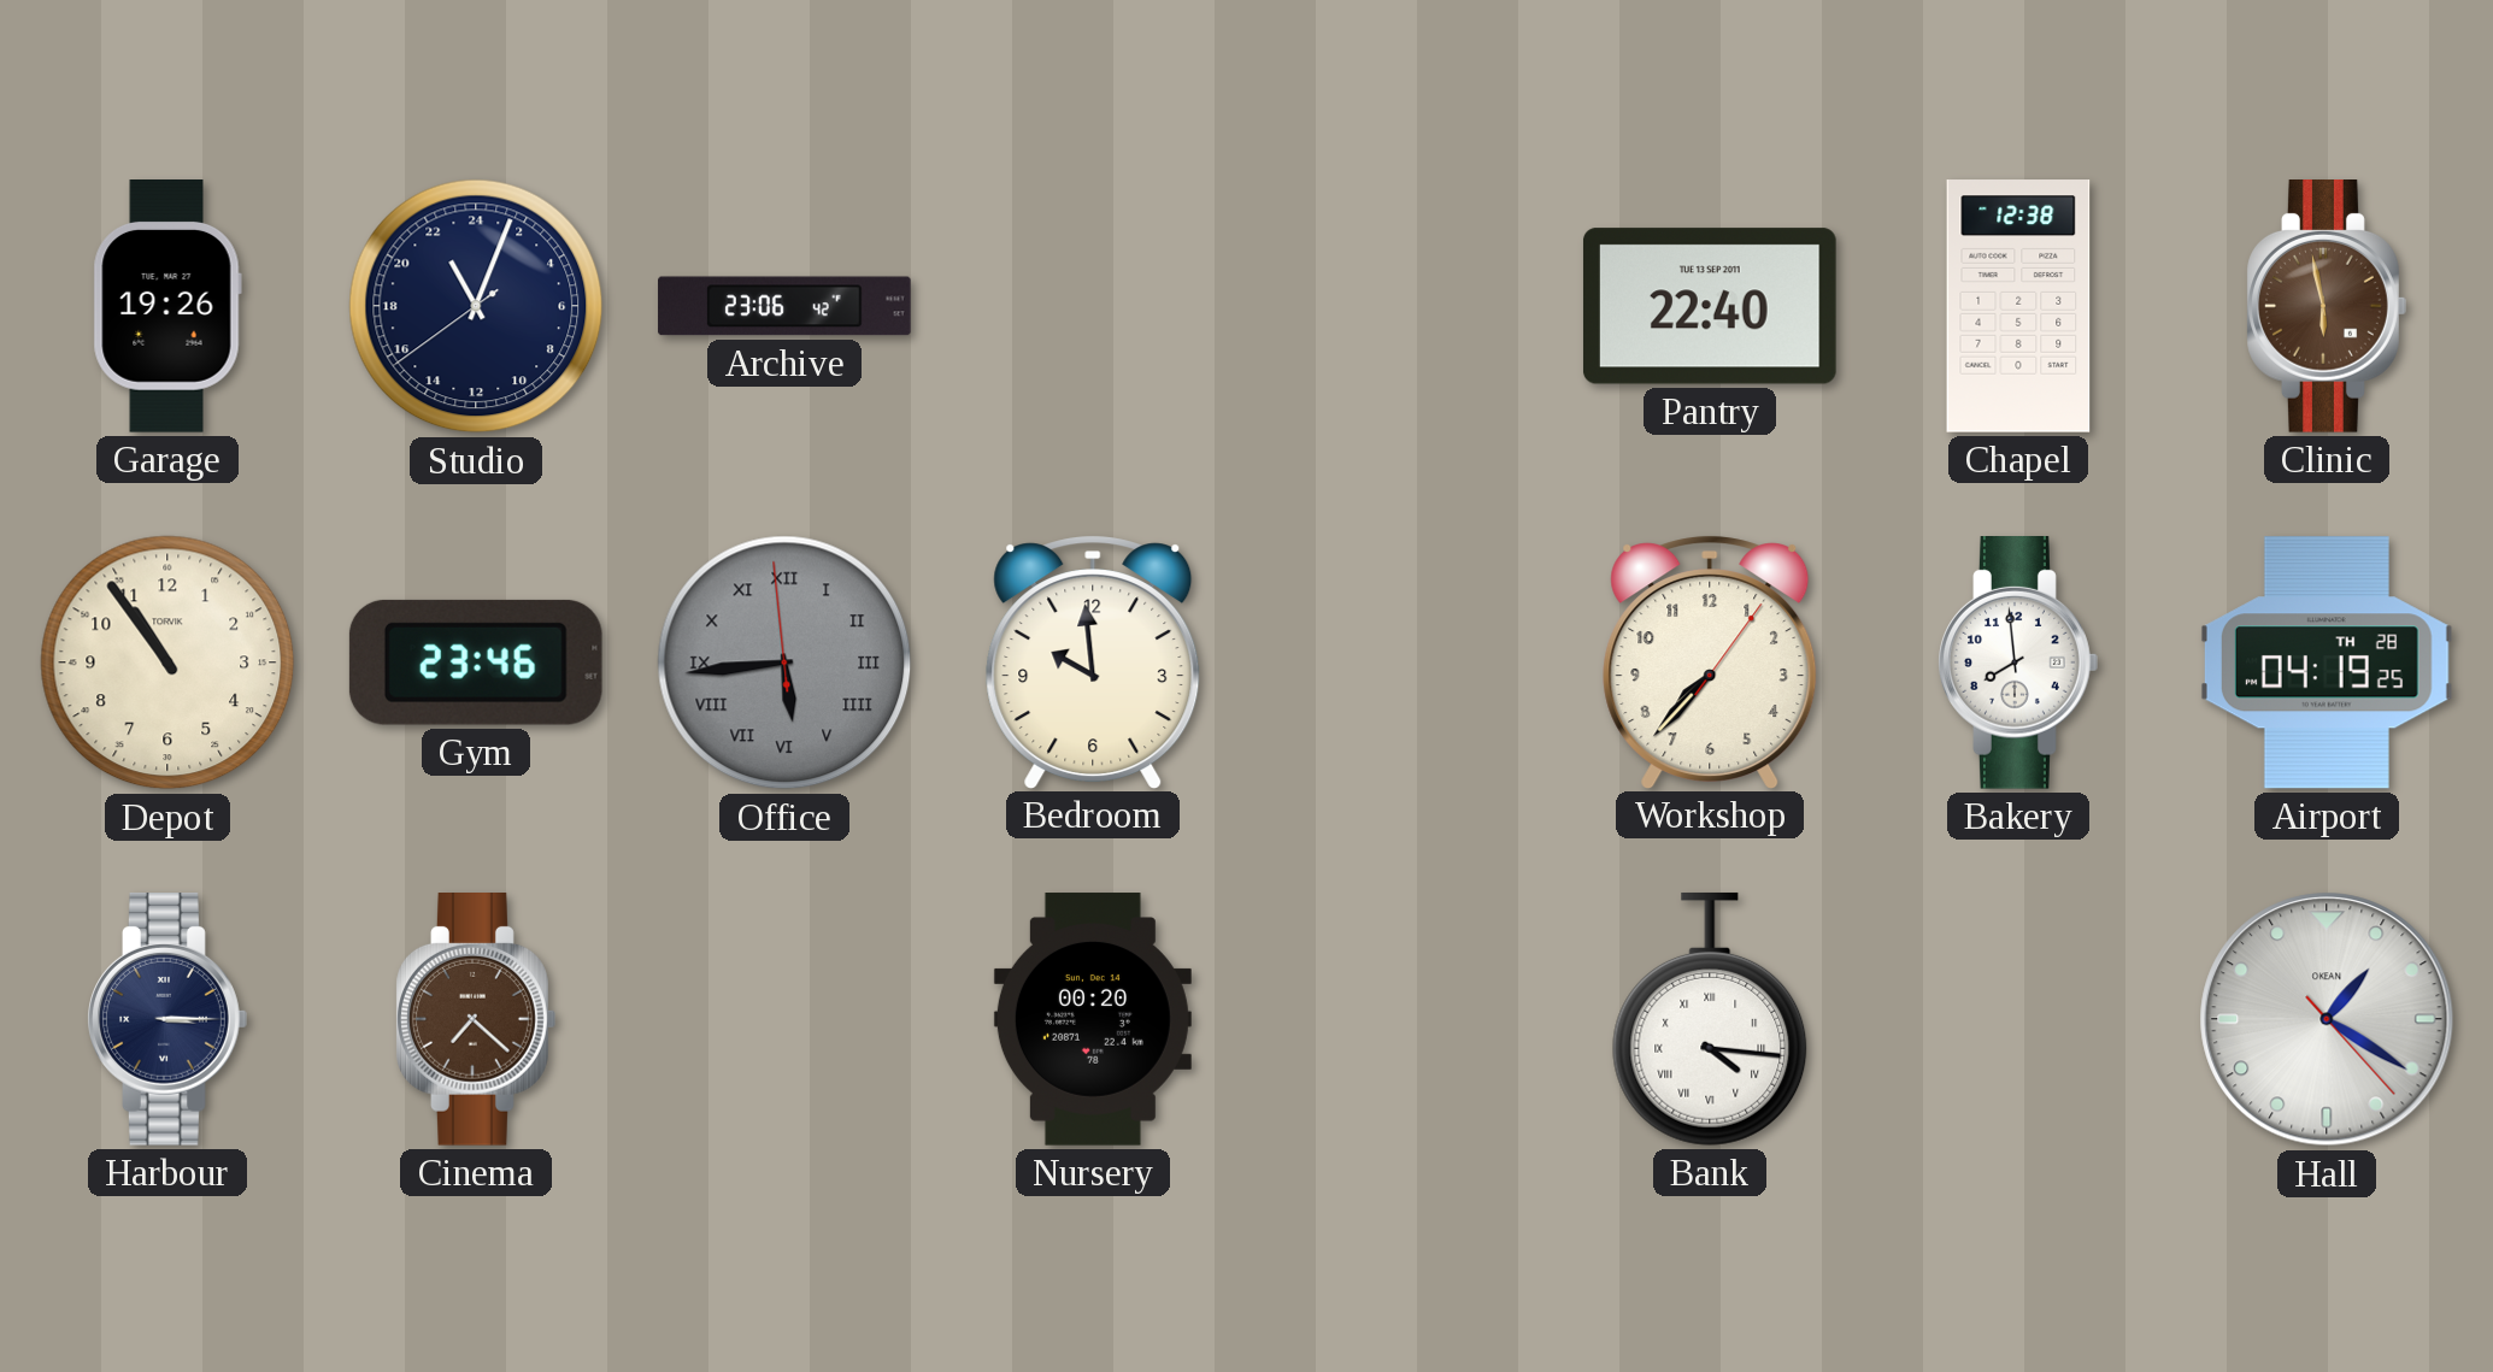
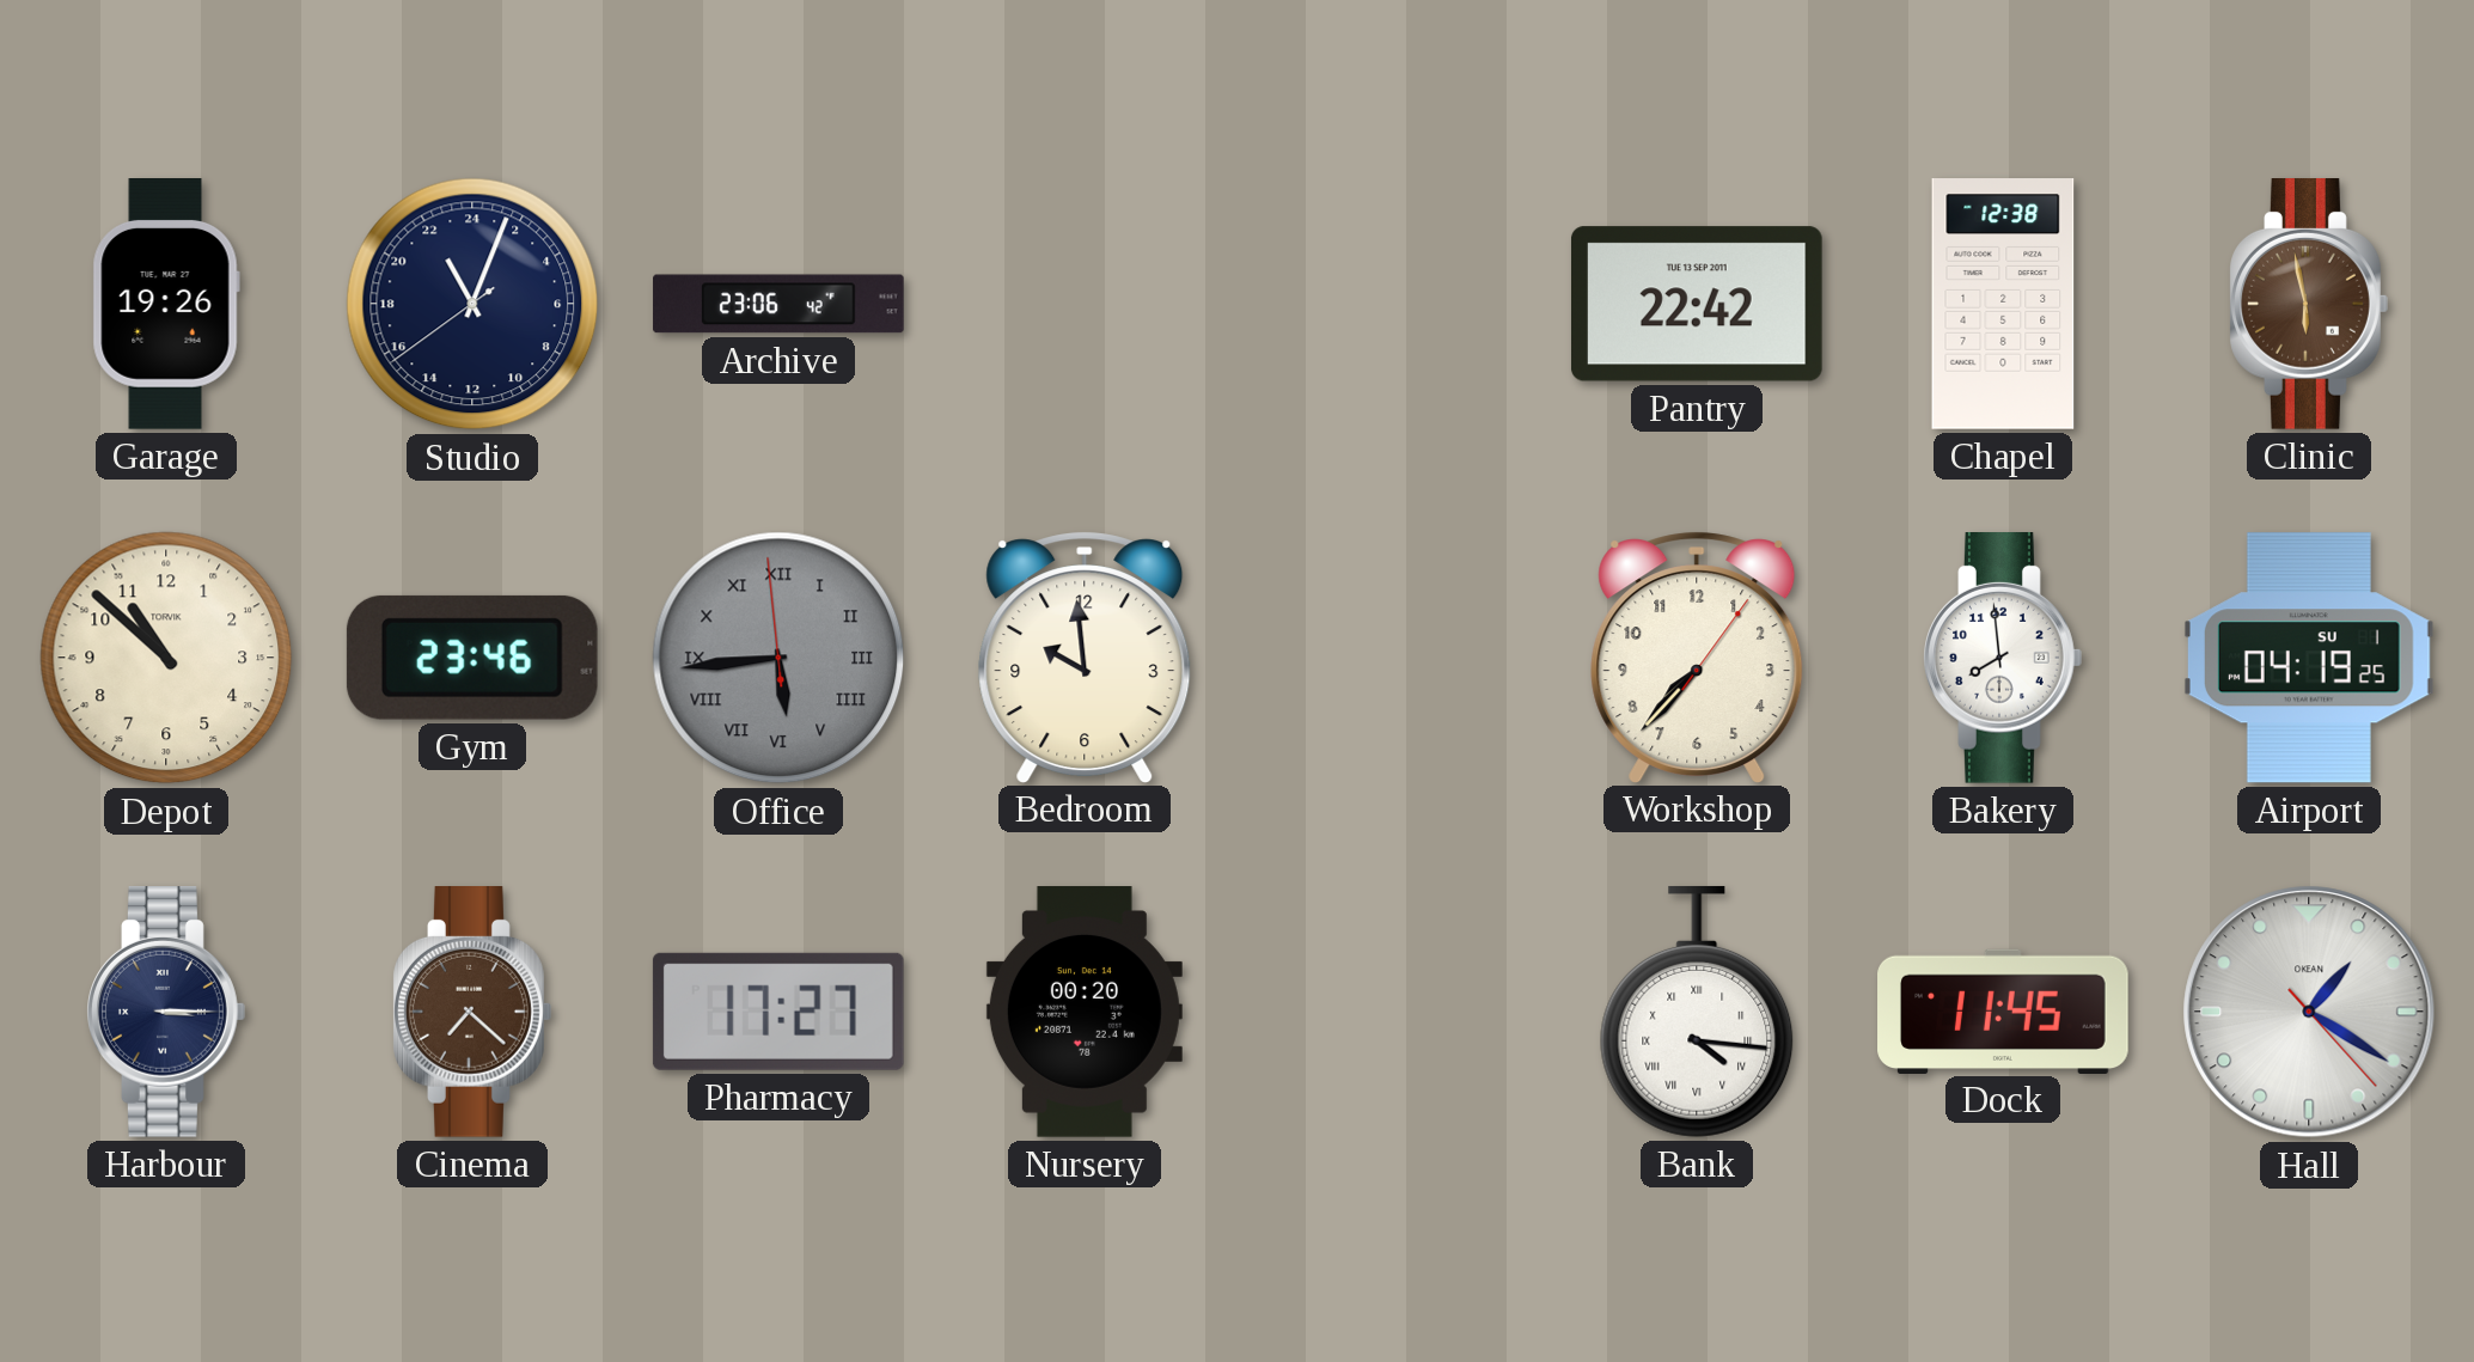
Pantry: 22:40 -> 22:42
Depot: 10:54 -> 10:52
Airport date: TH 28 -> SU 1
Pharmacy: none -> 17:27
Dock: none -> 11:45
